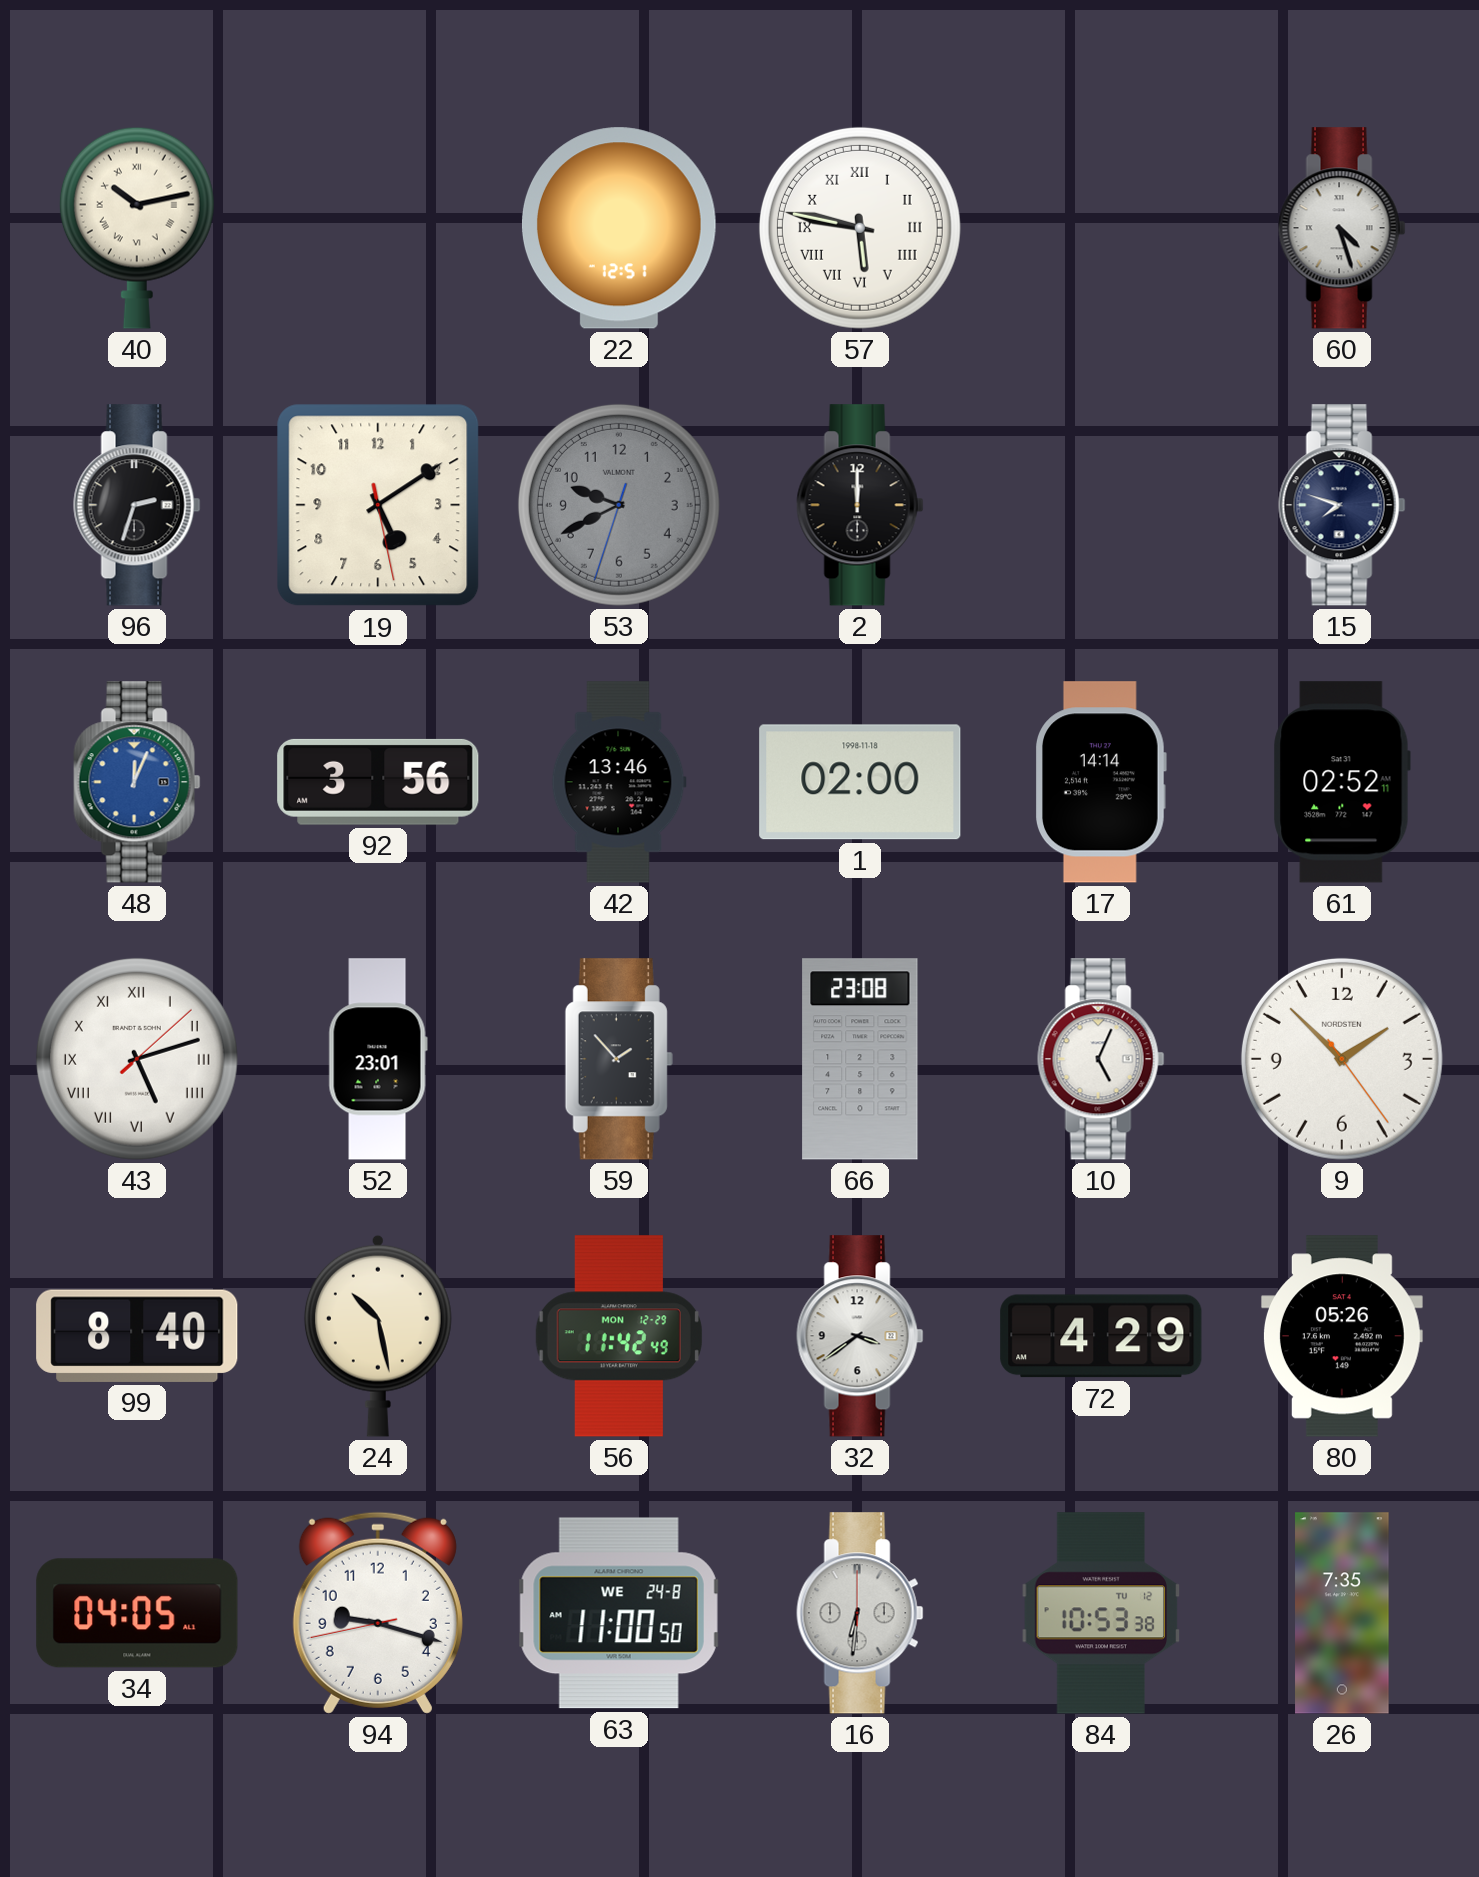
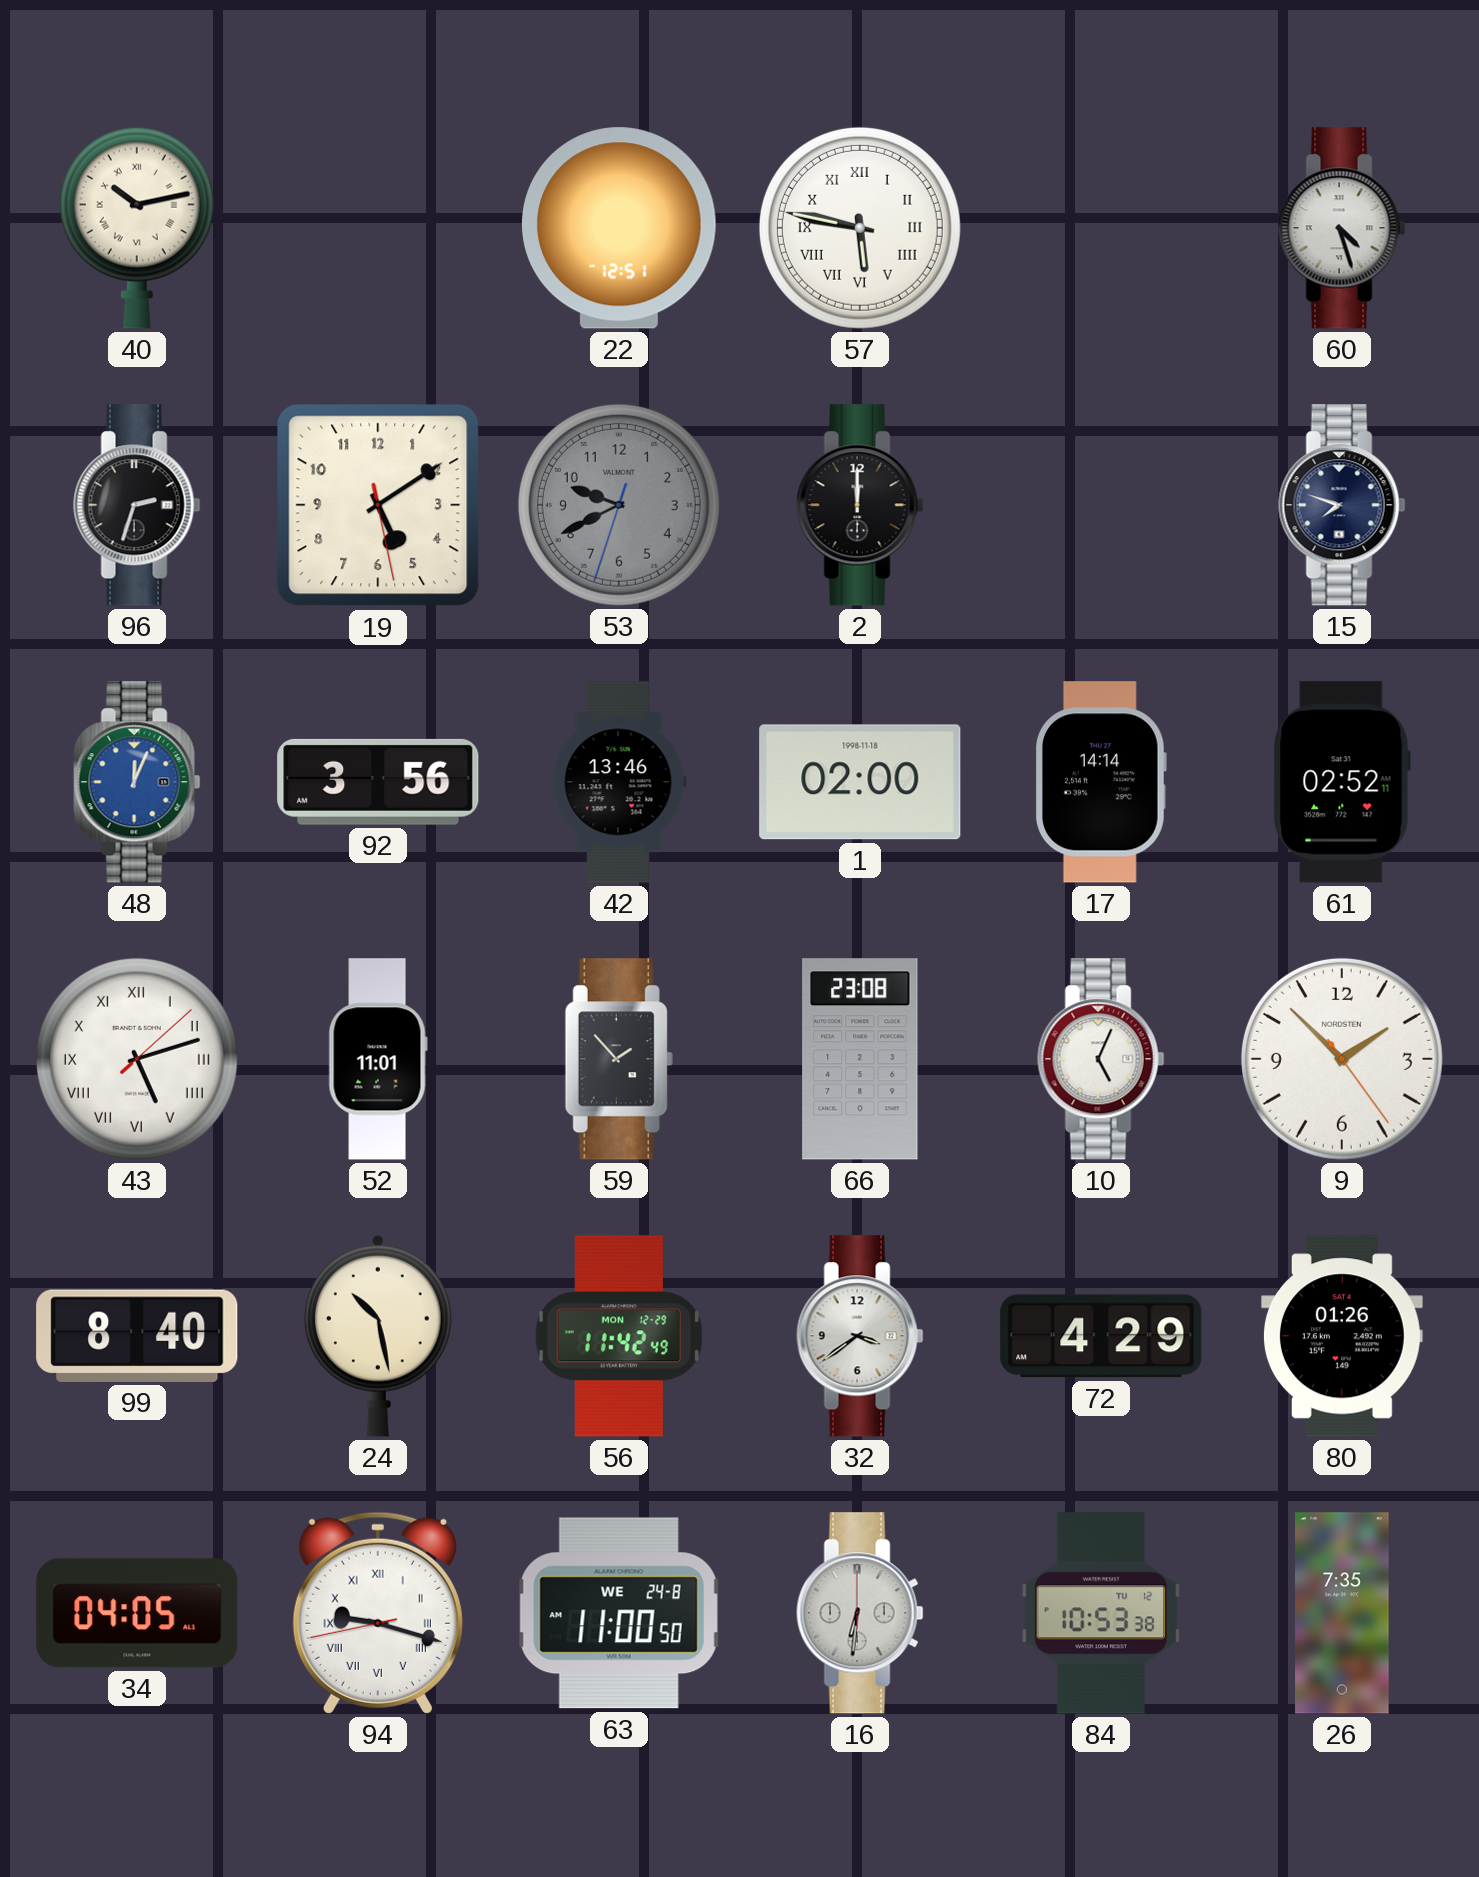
52: 23:01 -> 11:01
80: 05:26 -> 01:26
94 numerals: Arabic -> Roman
